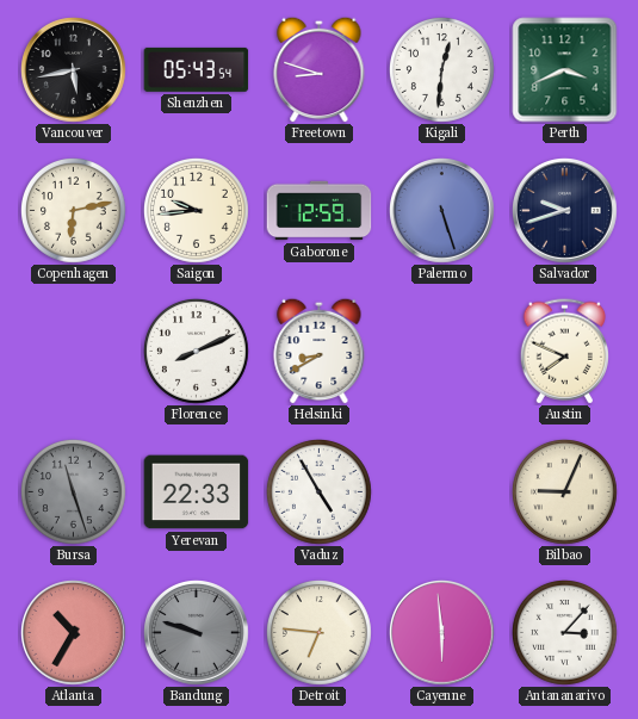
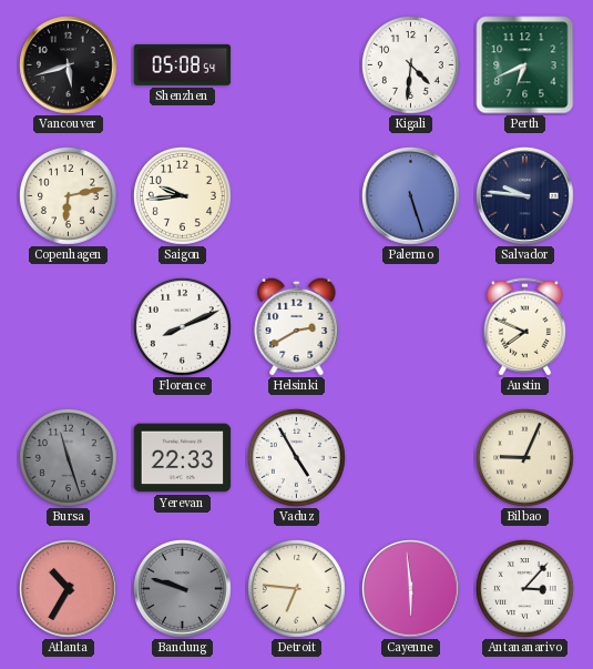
Vancouver: 5:43 -> 5:42
Shenzhen: 05:43 -> 05:08
Freetown: 8:48 -> none
Kigali: 12:31 -> 4:31
Perth: 3:41 -> 6:41
Gaborone: 12:59 -> none
Salvador: 9:42 -> 9:46
Helsinki: 8:40 -> 2:40
